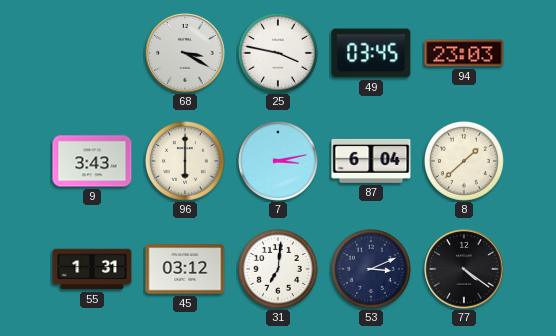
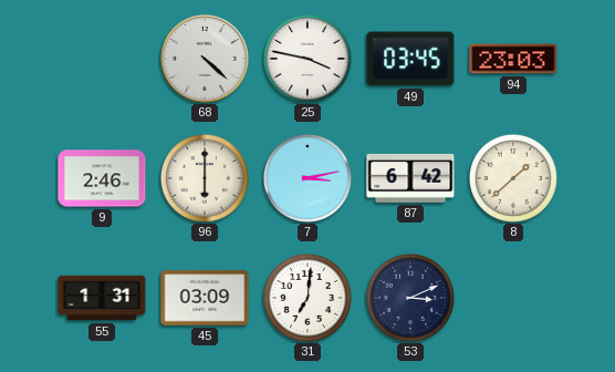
68: 3:20 -> 4:22
9: 3:43 -> 2:46
87: 6:04 -> 6:42
45: 03:12 -> 03:09
77: 4:21 -> none
